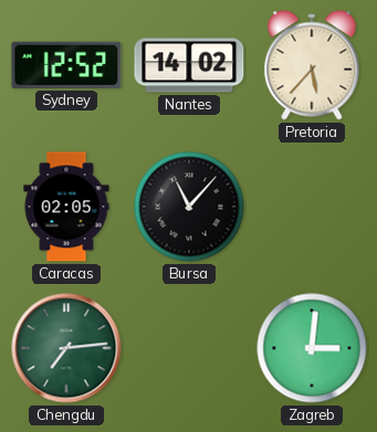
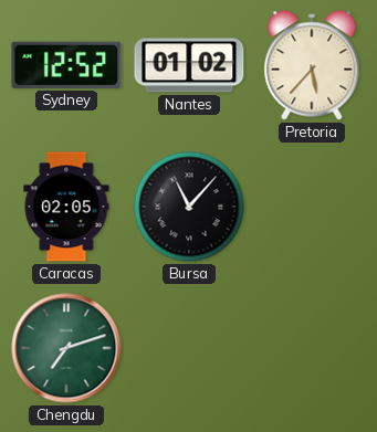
Nantes: 14:02 -> 01:02
Chengdu: 7:14 -> 7:12
Zagreb: 3:01 -> none
